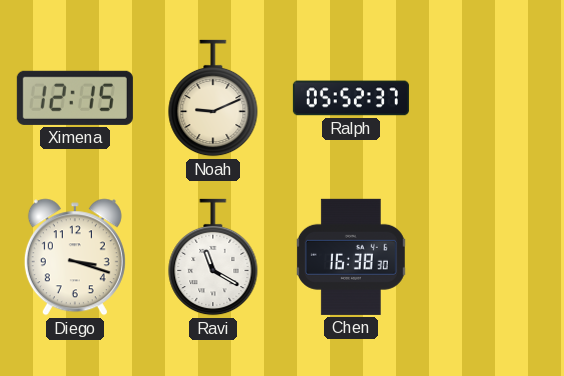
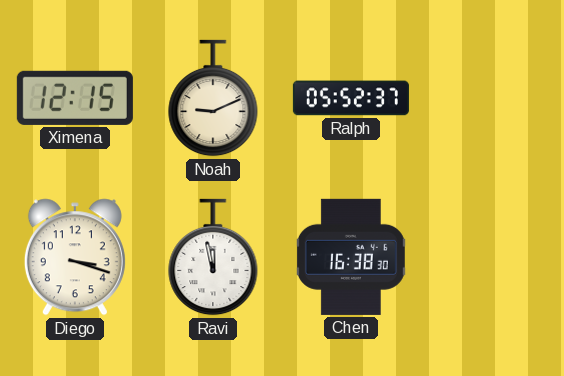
Ravi: 11:20 -> 11:58
